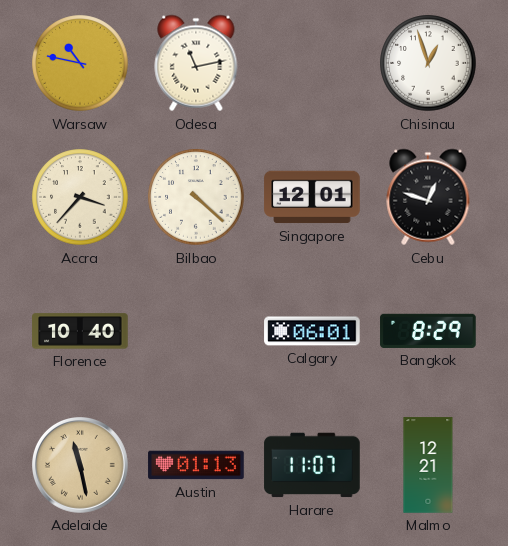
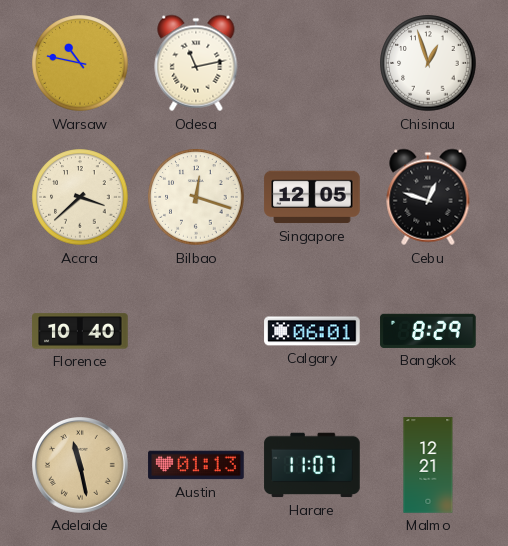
Accra: 3:37 -> 3:38
Bilbao: 4:22 -> 12:18
Singapore: 12:01 -> 12:05
